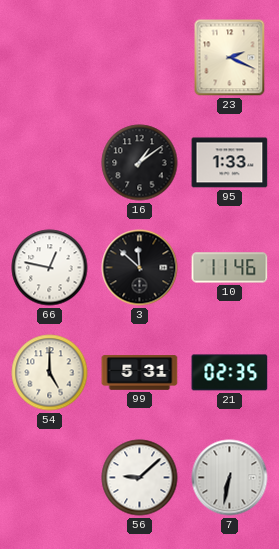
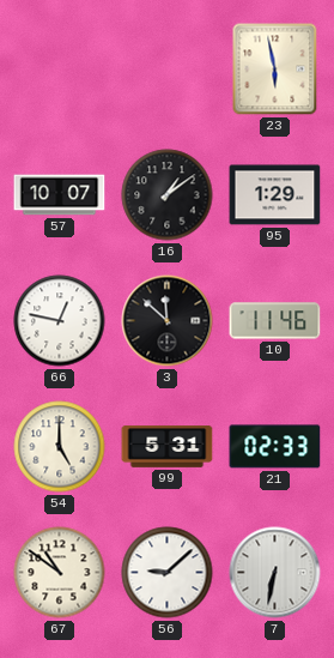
23: 2:19 -> 5:58
57: none -> 10:07
95: 1:33 -> 1:29
21: 02:35 -> 02:33
67: none -> 10:51
